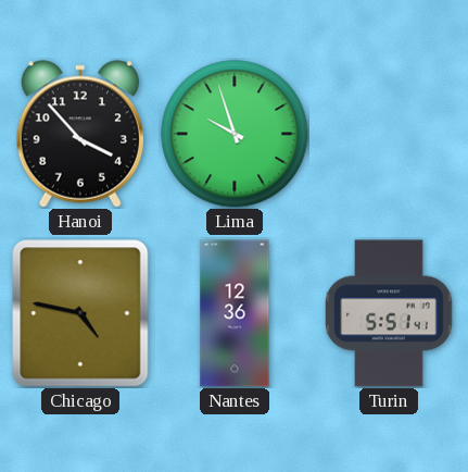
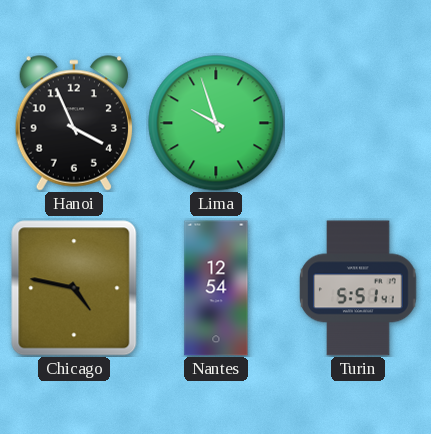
Hanoi: 3:53 -> 3:56
Nantes: 12:36 -> 12:54
